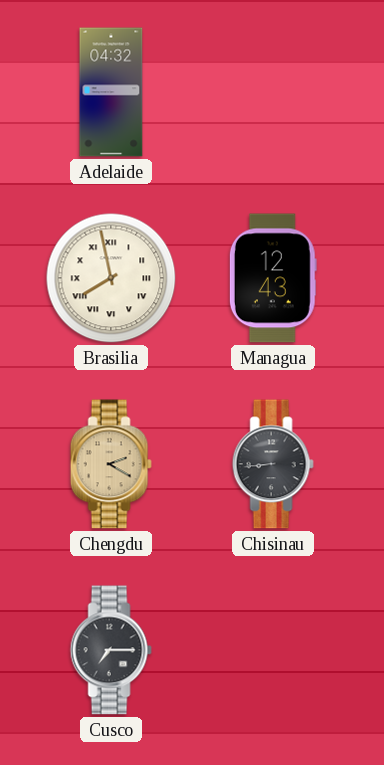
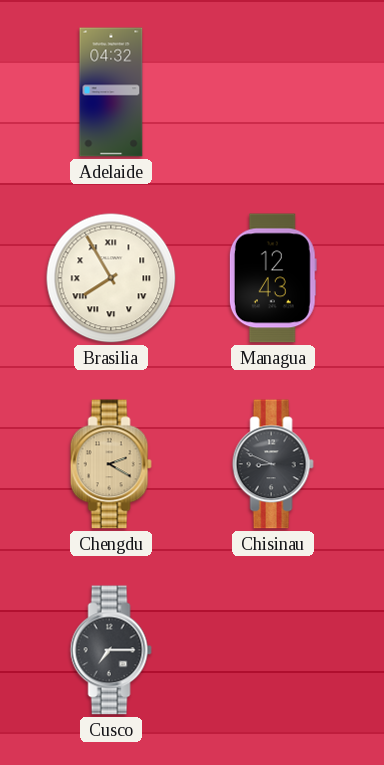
Brasilia: 7:58 -> 7:55
Chisinau: 8:44 -> 8:49
